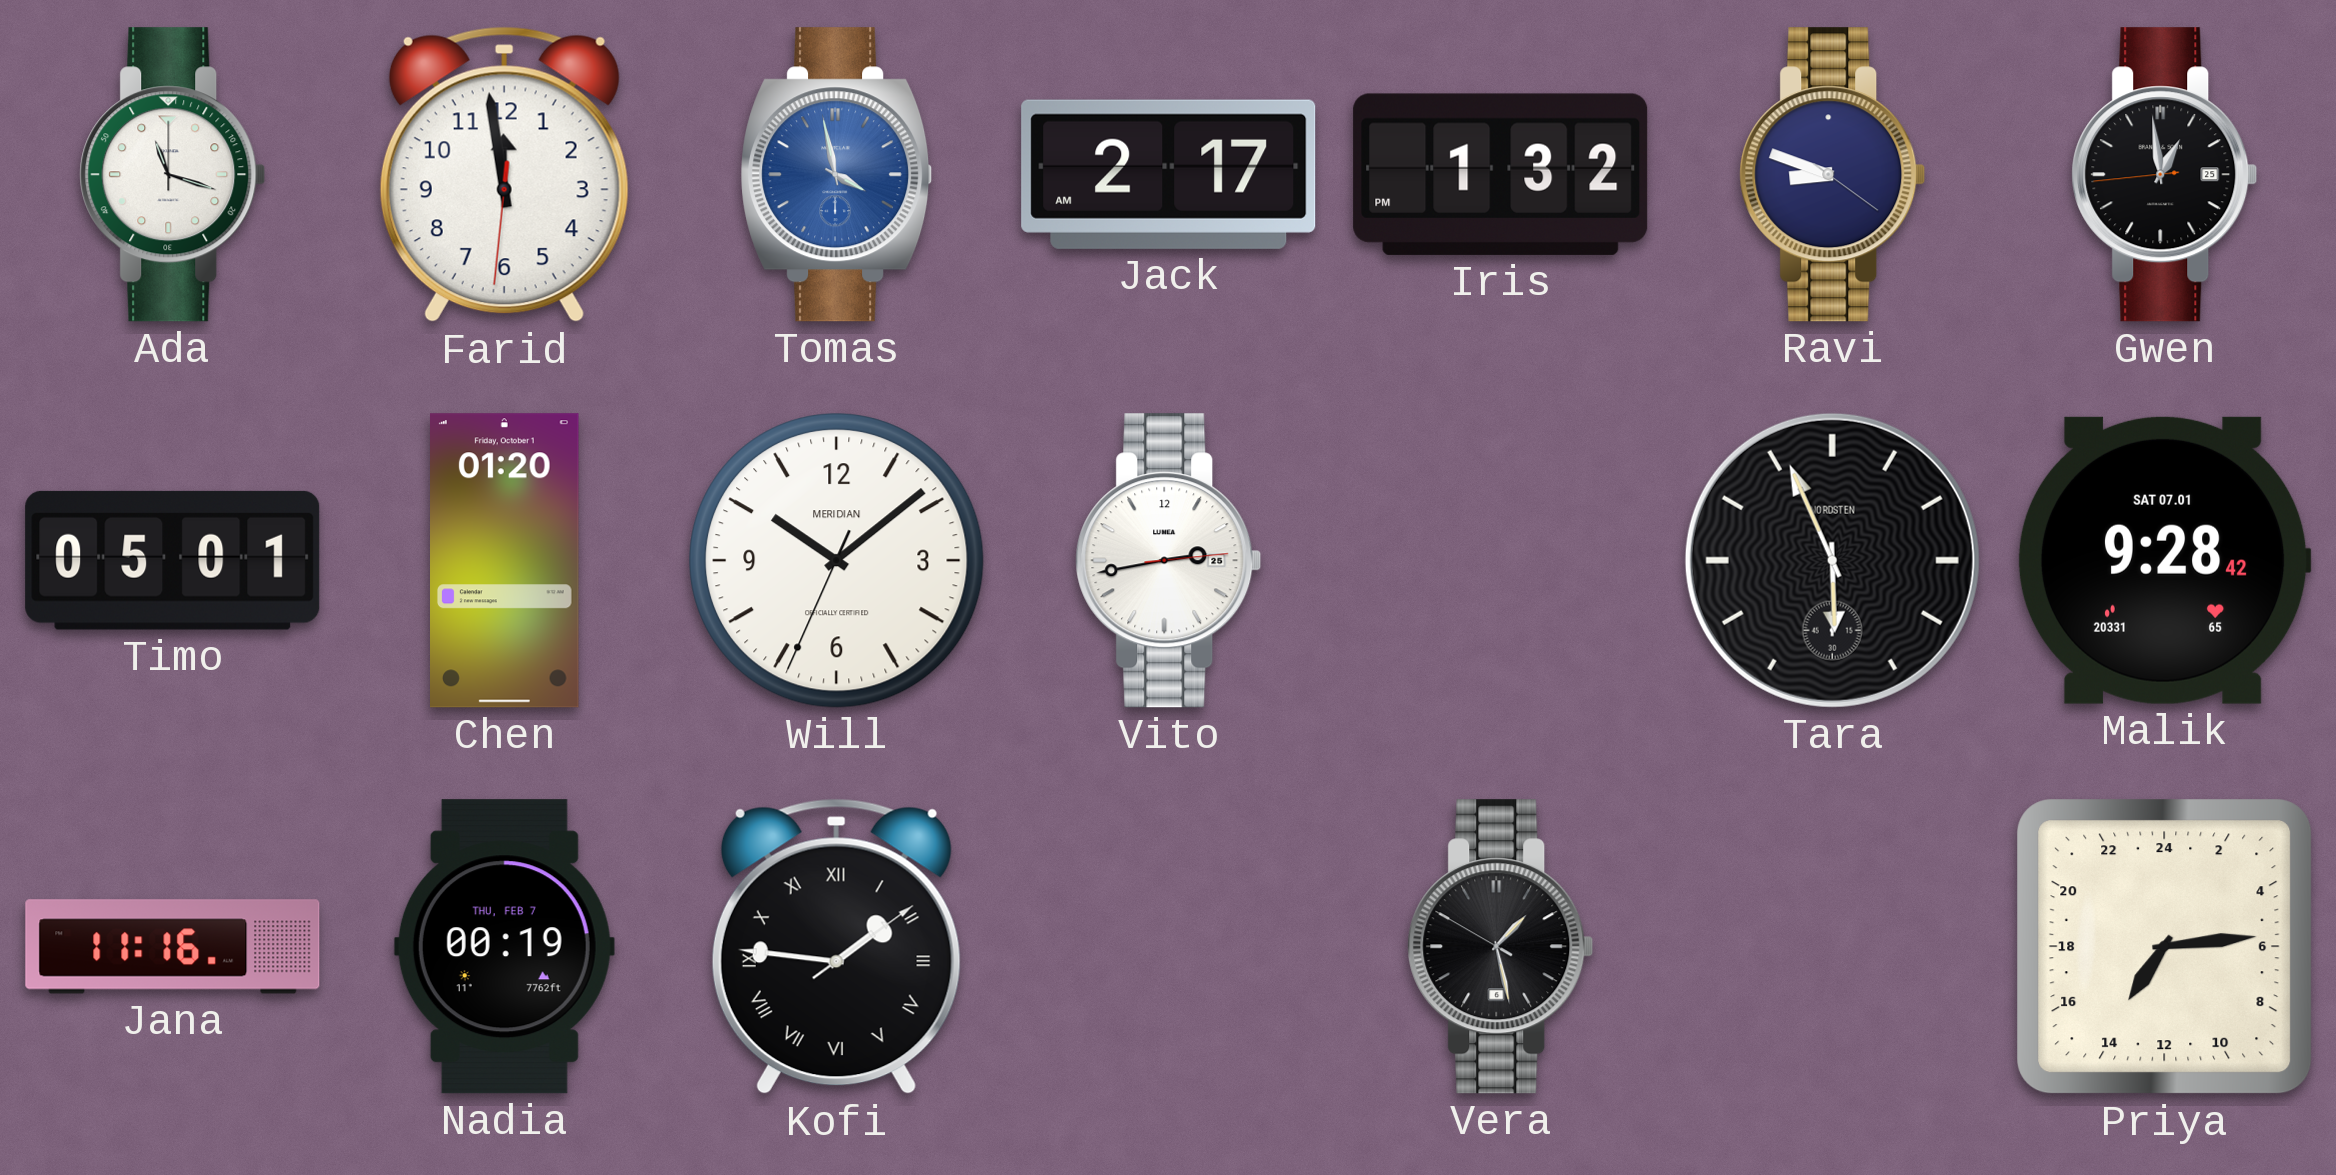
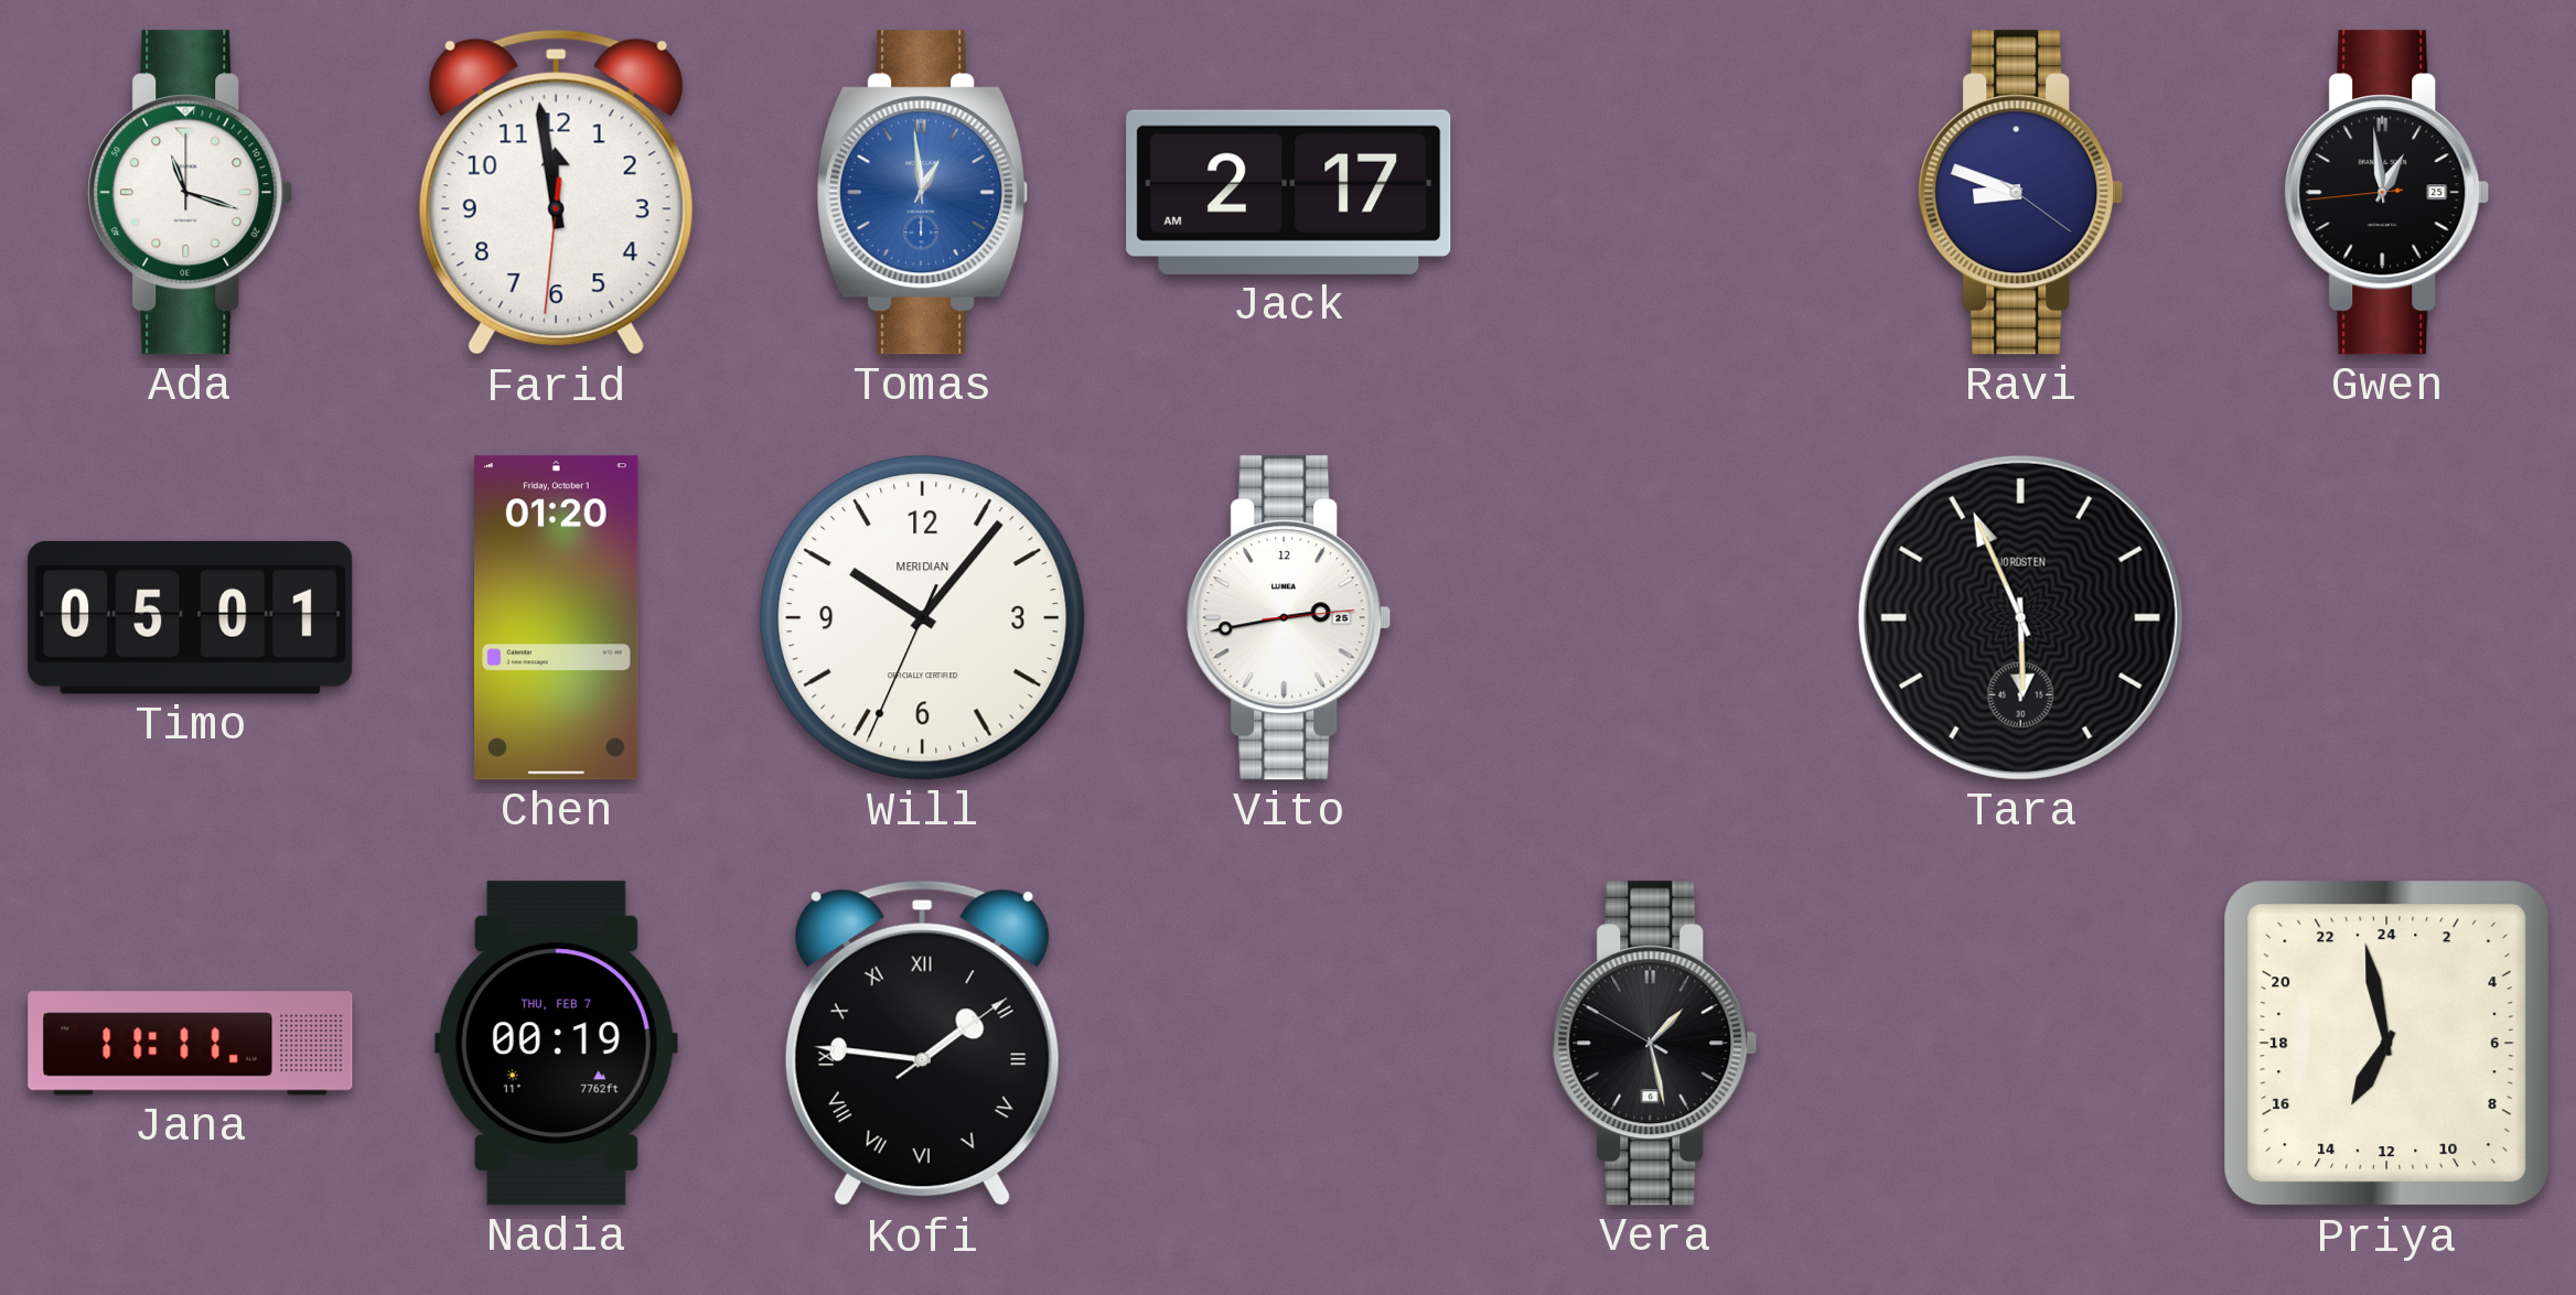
Tomas: 3:58 -> 12:59
Iris: 1:32 -> none
Will: 10:08 -> 10:06
Malik: 9:28 -> none
Jana: 11:16 -> 11:11
Priya: 14:14 -> 13:58
